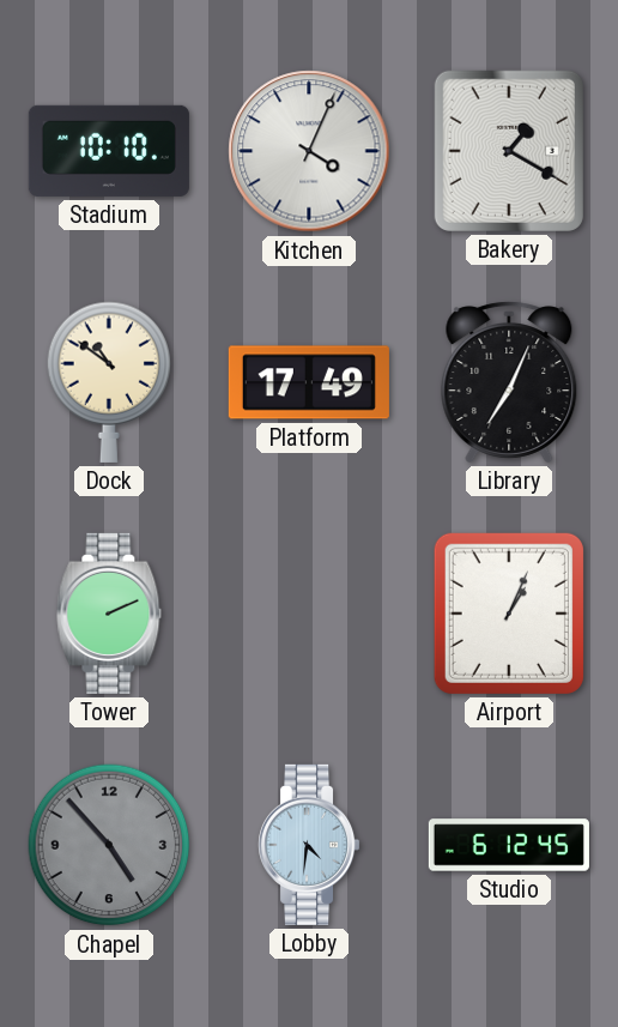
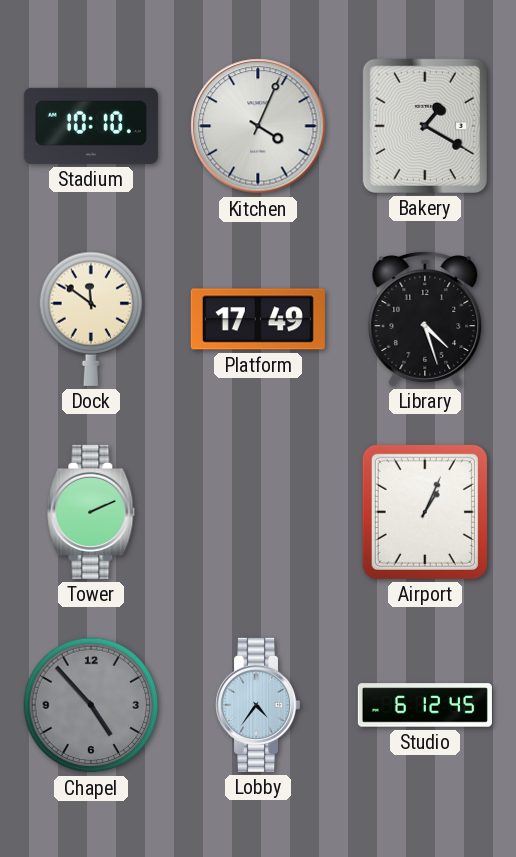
Dock: 10:51 -> 11:51
Library: 7:04 -> 4:27
Lobby: 4:31 -> 4:36
